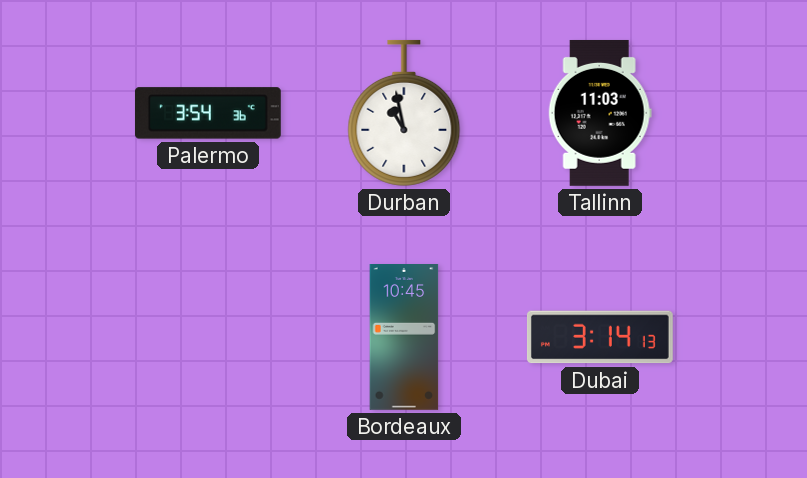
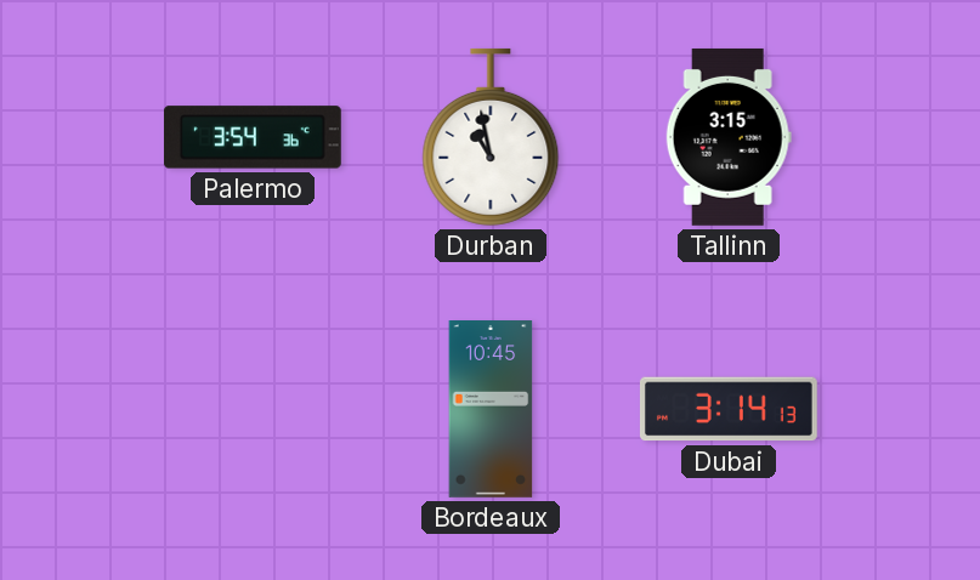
Tallinn: 11:03 -> 3:15
